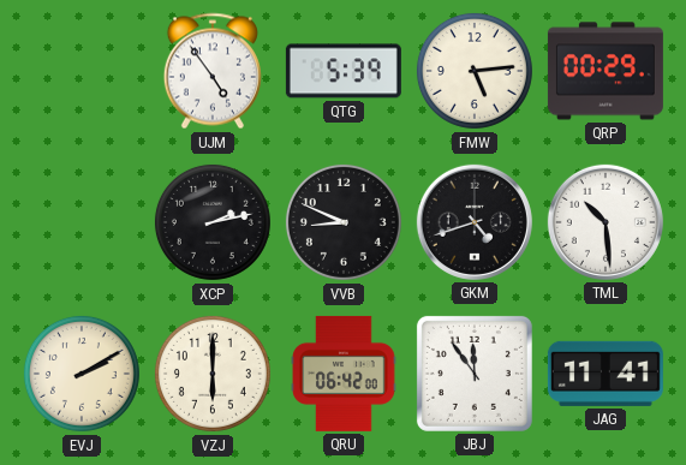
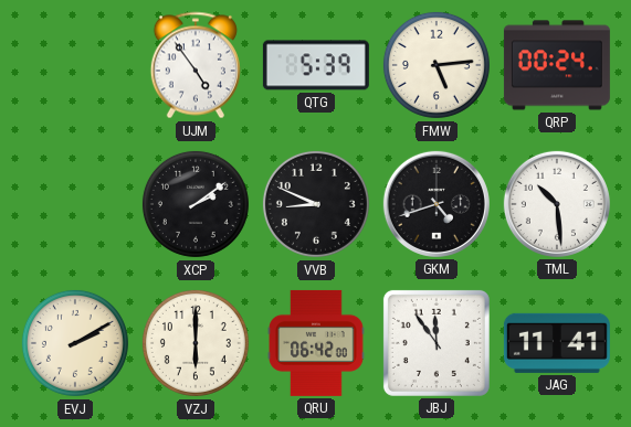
QRP: 00:29 -> 00:24
XCP: 2:13 -> 2:09
